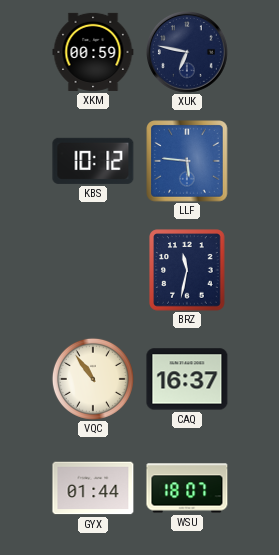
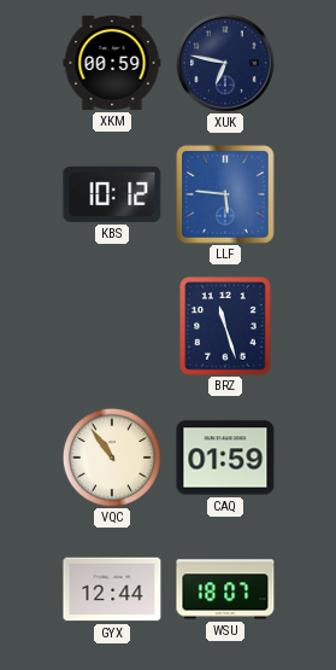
BRZ: 11:32 -> 11:27
CAQ: 16:37 -> 01:59
GYX: 01:44 -> 12:44
